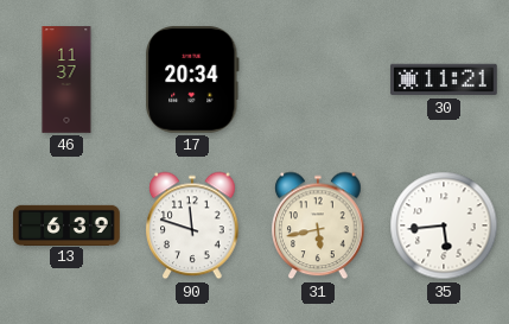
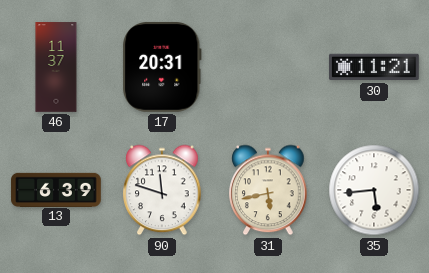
17: 20:34 -> 20:31
